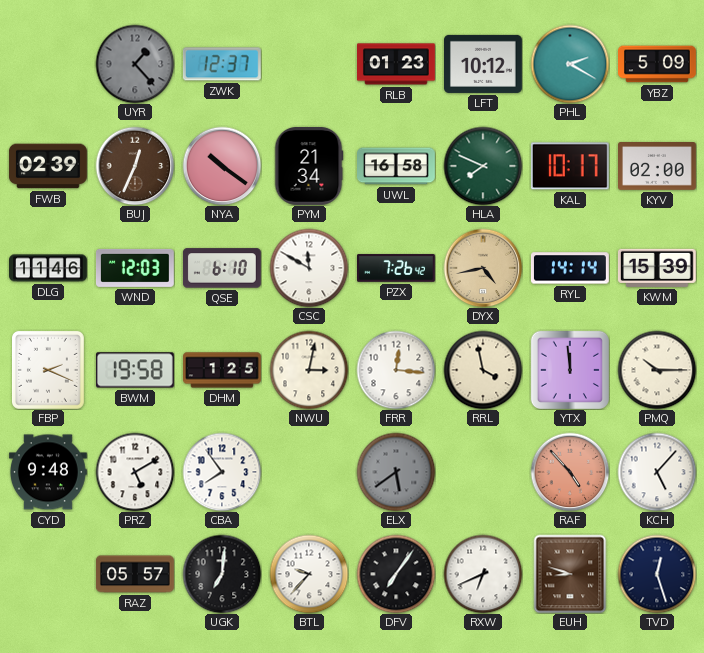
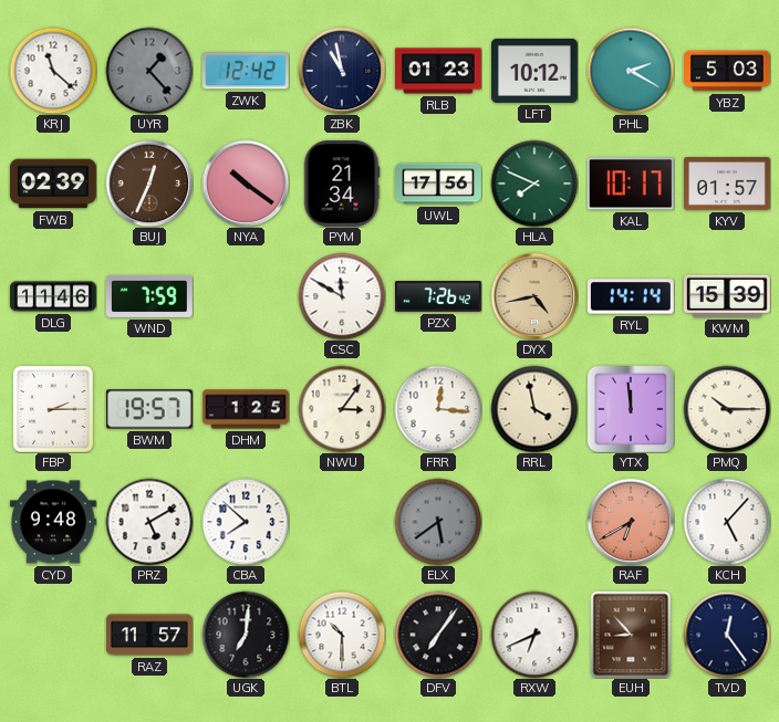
KRJ: none -> 11:22
ZWK: 12:37 -> 12:42
ZBK: none -> 10:58
YBZ: 5:09 -> 5:03
UWL: 16:58 -> 17:56
KYV: 02:00 -> 01:57
WND: 12:03 -> 7:59
QSE: 6:10 -> none
FBP: 2:19 -> 2:15
BWM: 19:58 -> 19:57
NWU: 3:02 -> 3:06
CBA: 7:54 -> 7:52
RAF: 4:53 -> 6:40
RAZ: 05:57 -> 11:57
BTL: 9:37 -> 10:30
EUH: 8:48 -> 8:53
TVD: 12:27 -> 12:24
